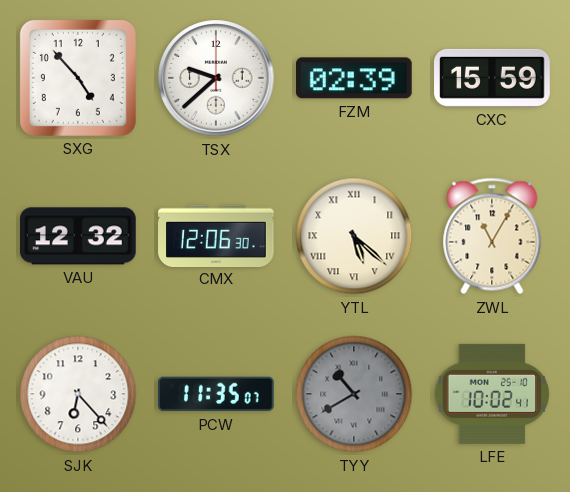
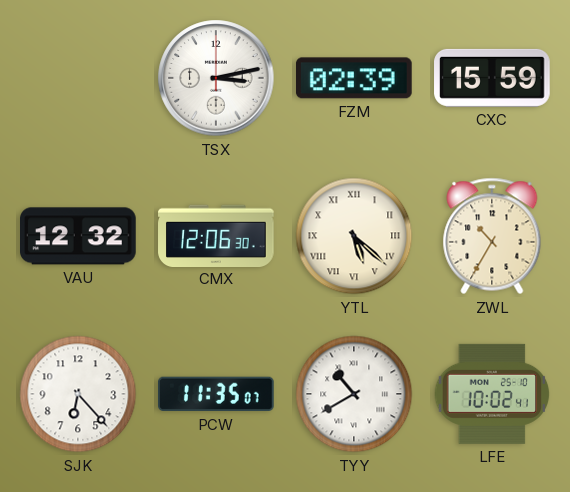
SXG: 4:53 -> none
TSX: 9:38 -> 3:13
ZWL: 11:05 -> 10:35
TYY dial: grey -> white
